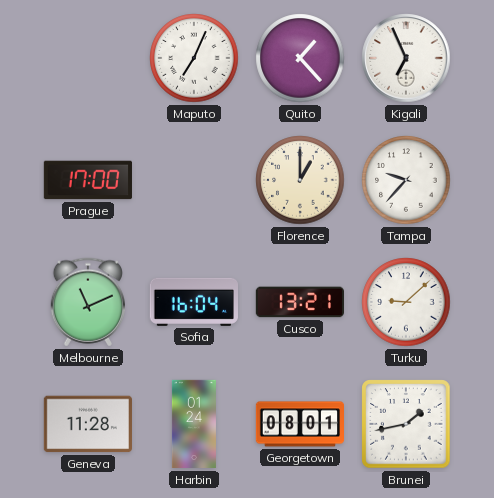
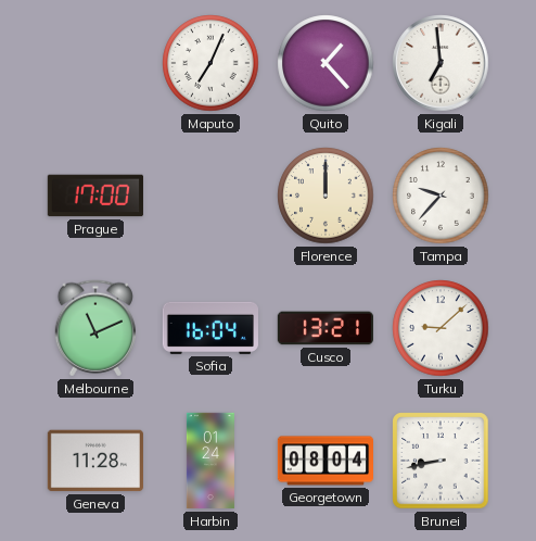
Kigali: 6:56 -> 6:59
Florence: 1:00 -> 12:00
Georgetown: 08:01 -> 08:04
Brunei: 1:43 -> 8:43
